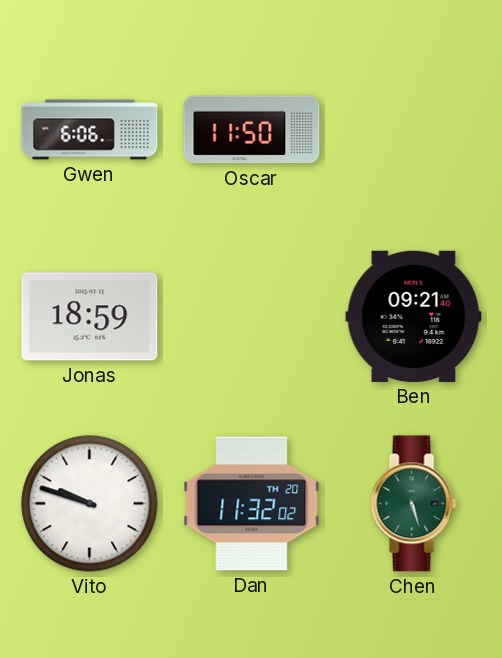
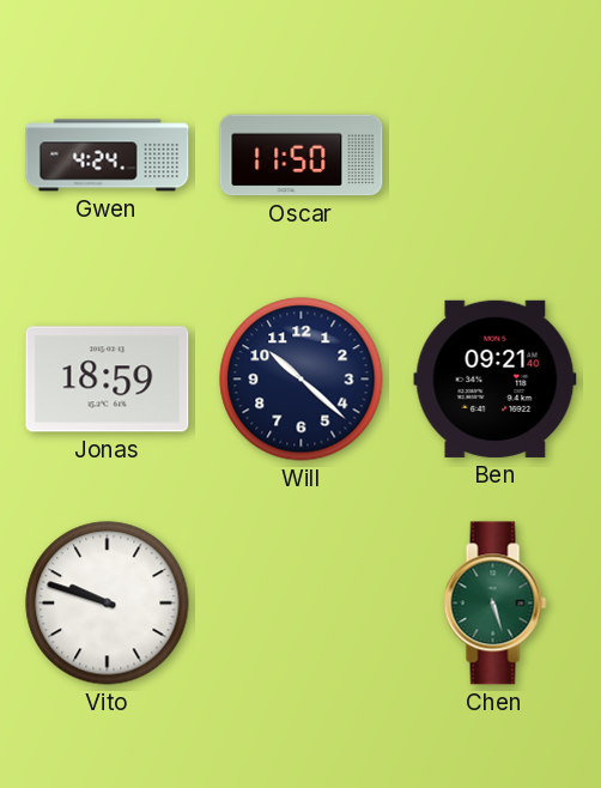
Gwen: 6:06 -> 4:24
Will: none -> 10:22
Dan: 11:32 -> none
